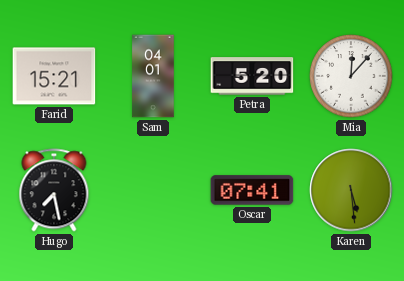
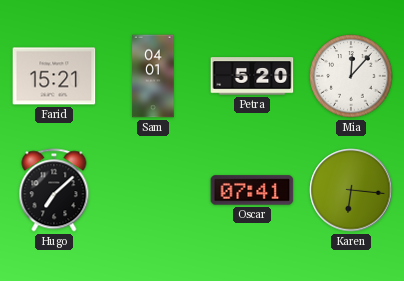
Hugo: 7:28 -> 7:08
Karen: 5:29 -> 6:16
